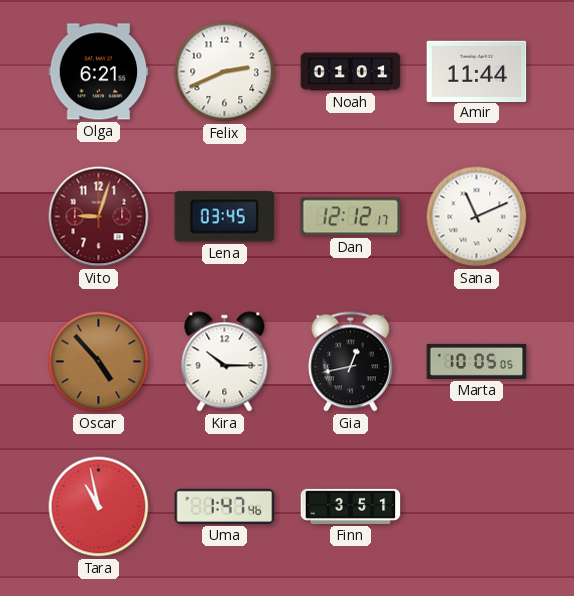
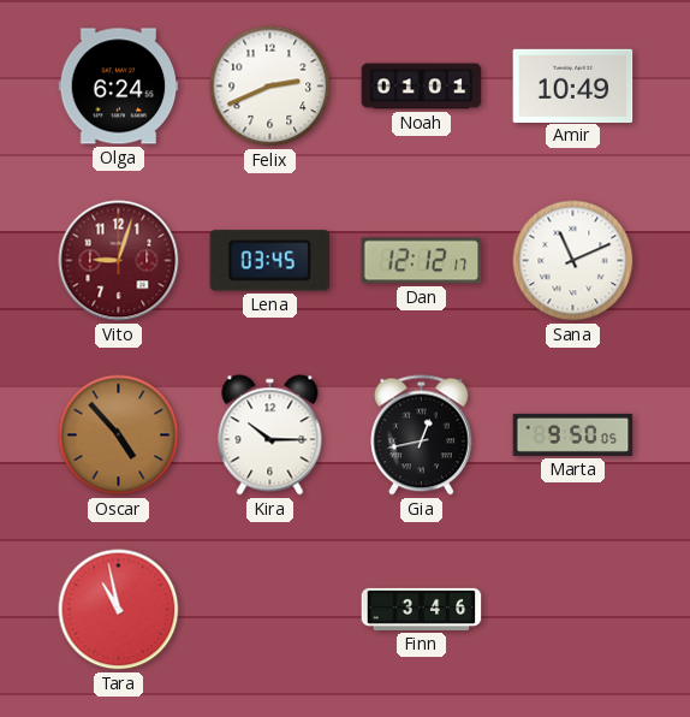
Olga: 6:21 -> 6:24
Amir: 11:44 -> 10:49
Marta: 10:05 -> 9:50
Uma: 1:47 -> none
Finn: 3:51 -> 3:46
